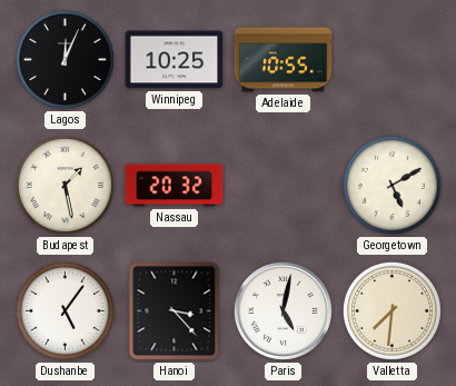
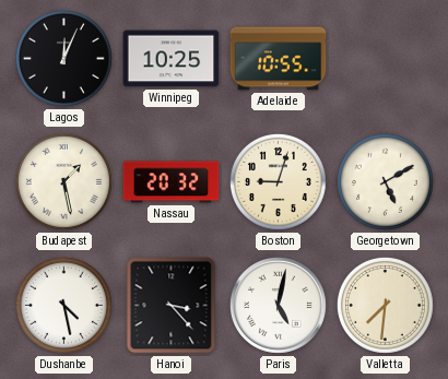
Boston: none -> 9:03
Dushanbe: 5:06 -> 4:28
